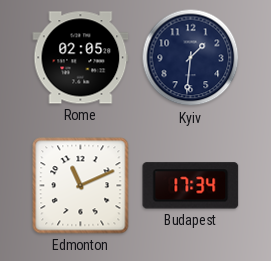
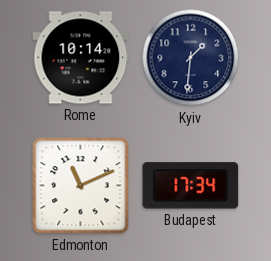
Rome: 02:05 -> 10:14
